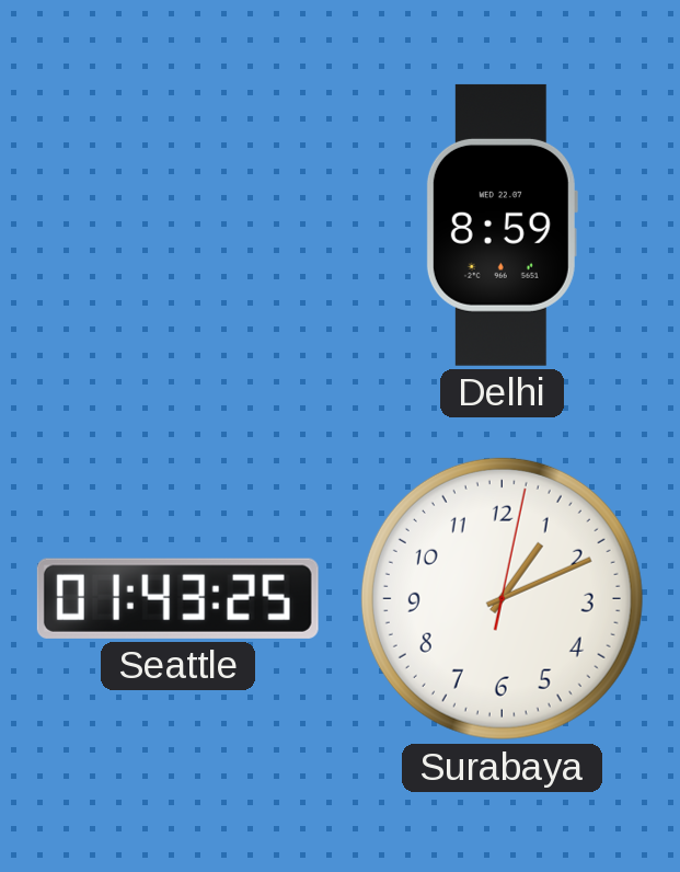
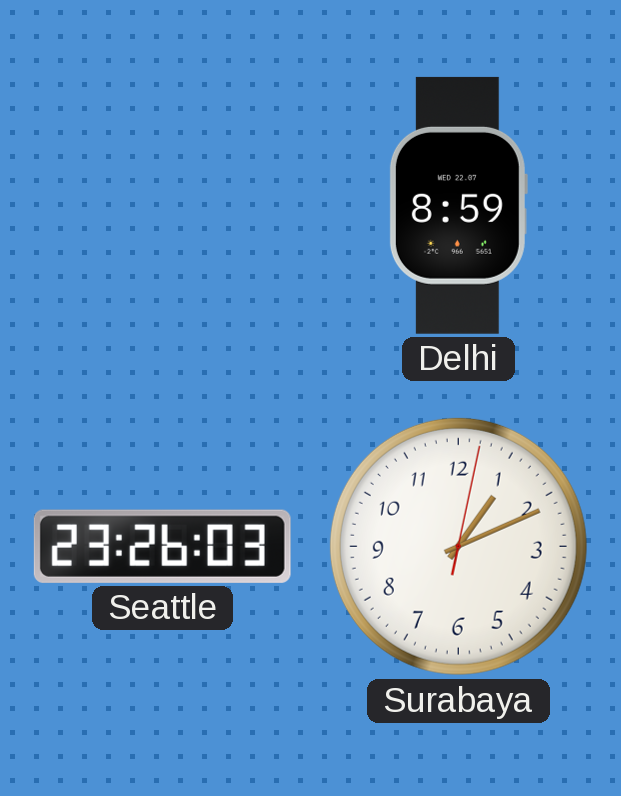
Seattle: 01:43 -> 23:26
